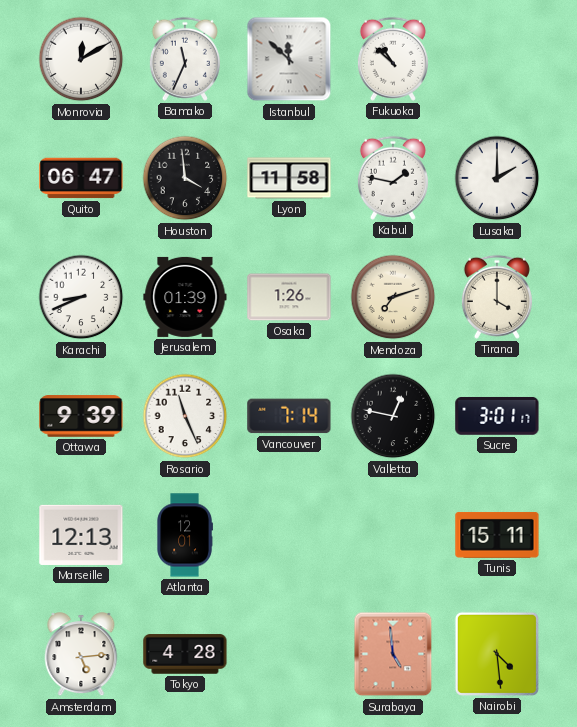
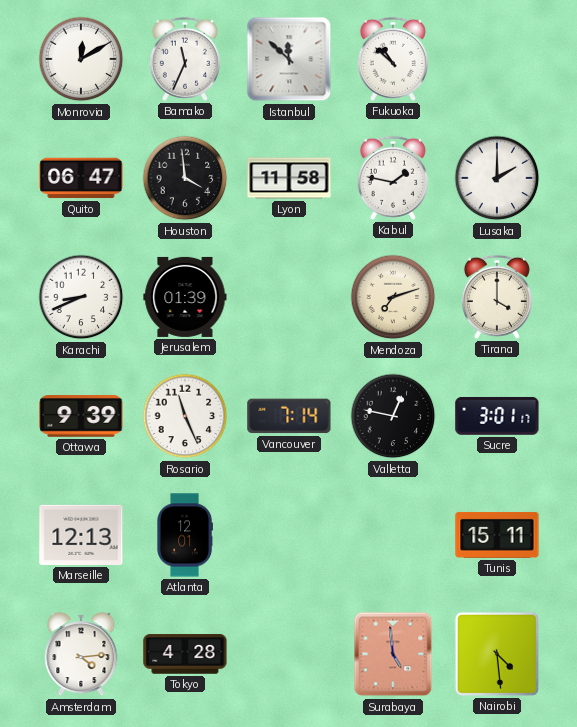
Osaka: 1:26 -> none
Amsterdam: 5:14 -> 4:14
